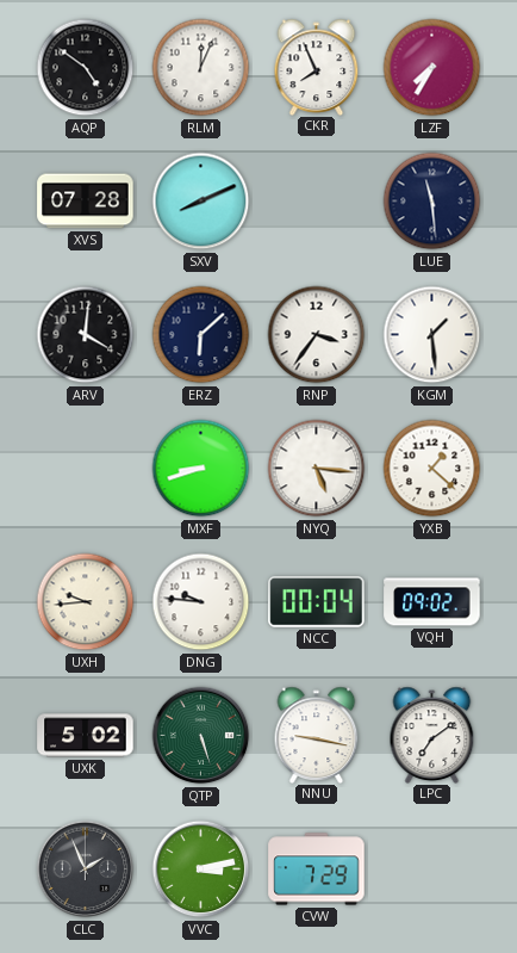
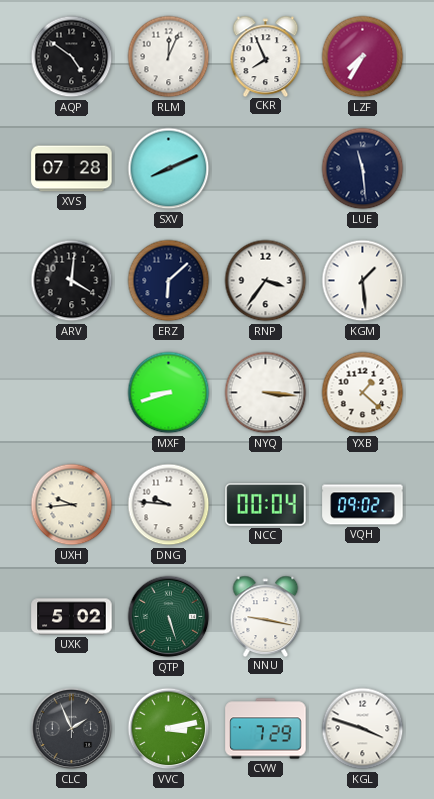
NYQ: 5:16 -> 3:16
LPC: 7:09 -> none
KGL: none -> 3:48
